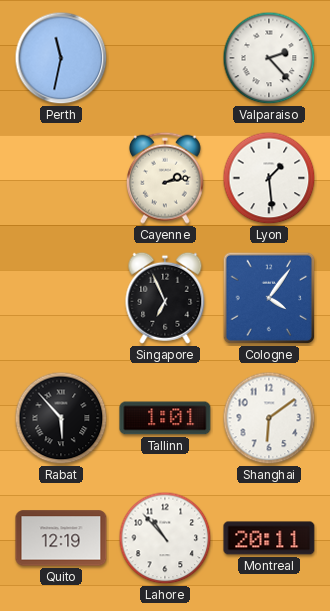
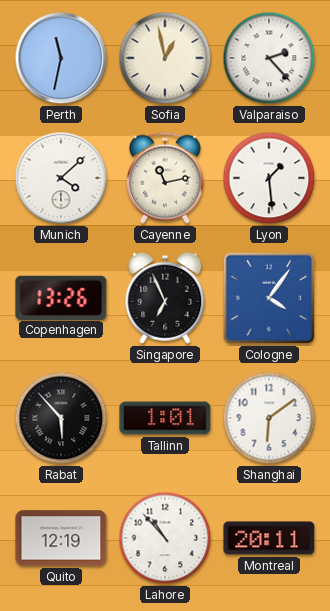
Sofia: none -> 12:58
Munich: none -> 4:08
Cayenne: 2:13 -> 11:13
Copenhagen: none -> 13:26
